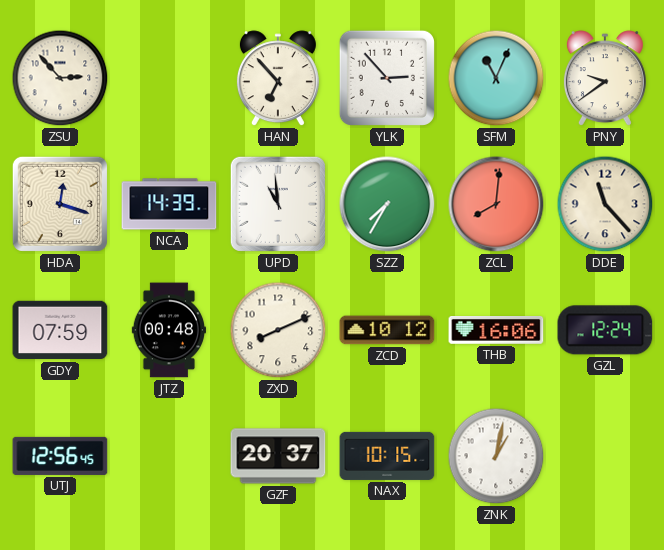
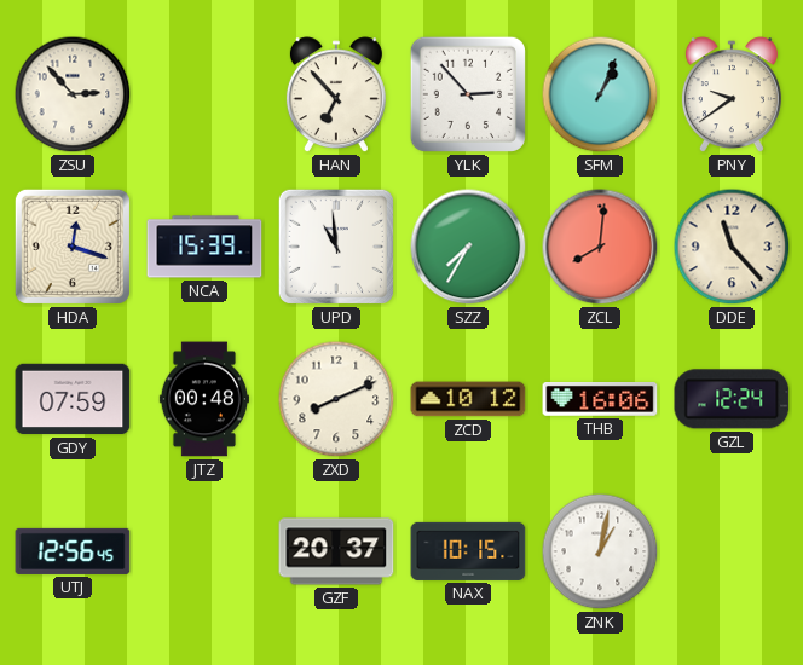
SFM: 11:04 -> 1:04
NCA: 14:39 -> 15:39
